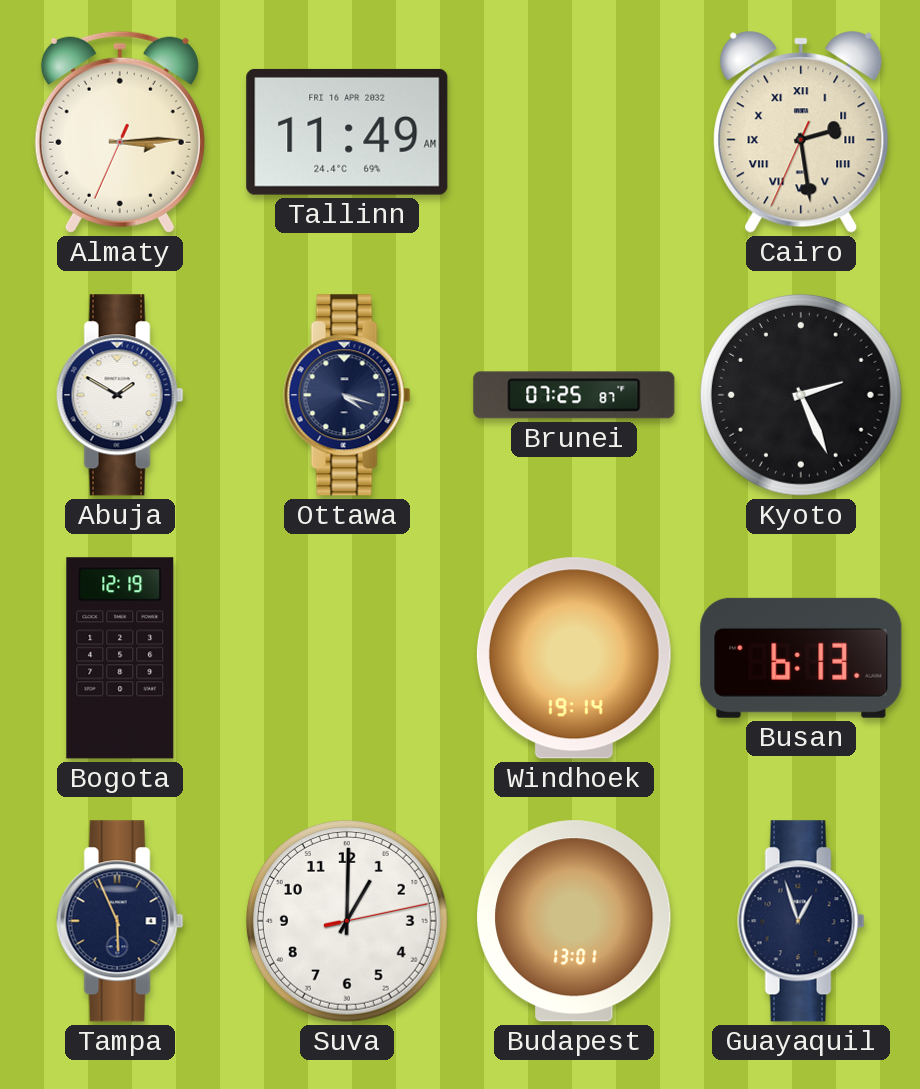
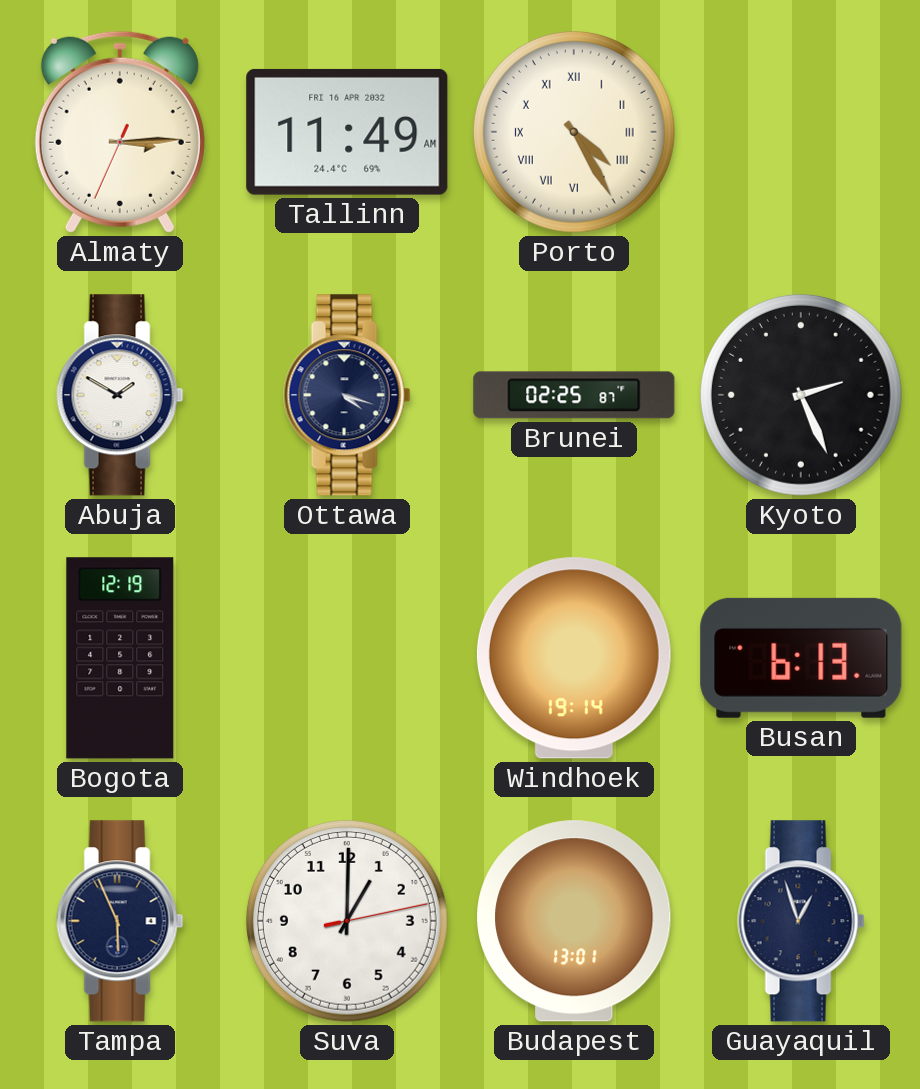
Porto: none -> 4:25
Cairo: 2:28 -> none
Brunei: 07:25 -> 02:25
